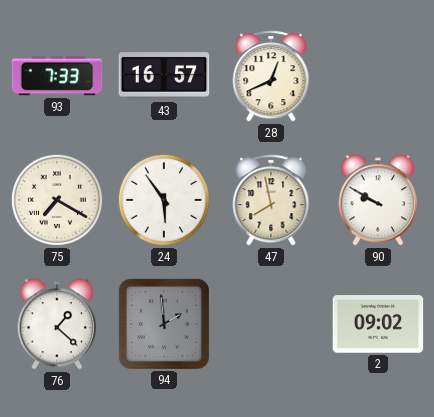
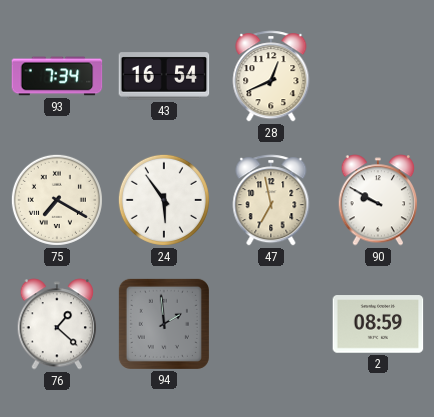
93: 7:33 -> 7:34
43: 16:57 -> 16:54
47: 7:58 -> 6:58
2: 09:02 -> 08:59
